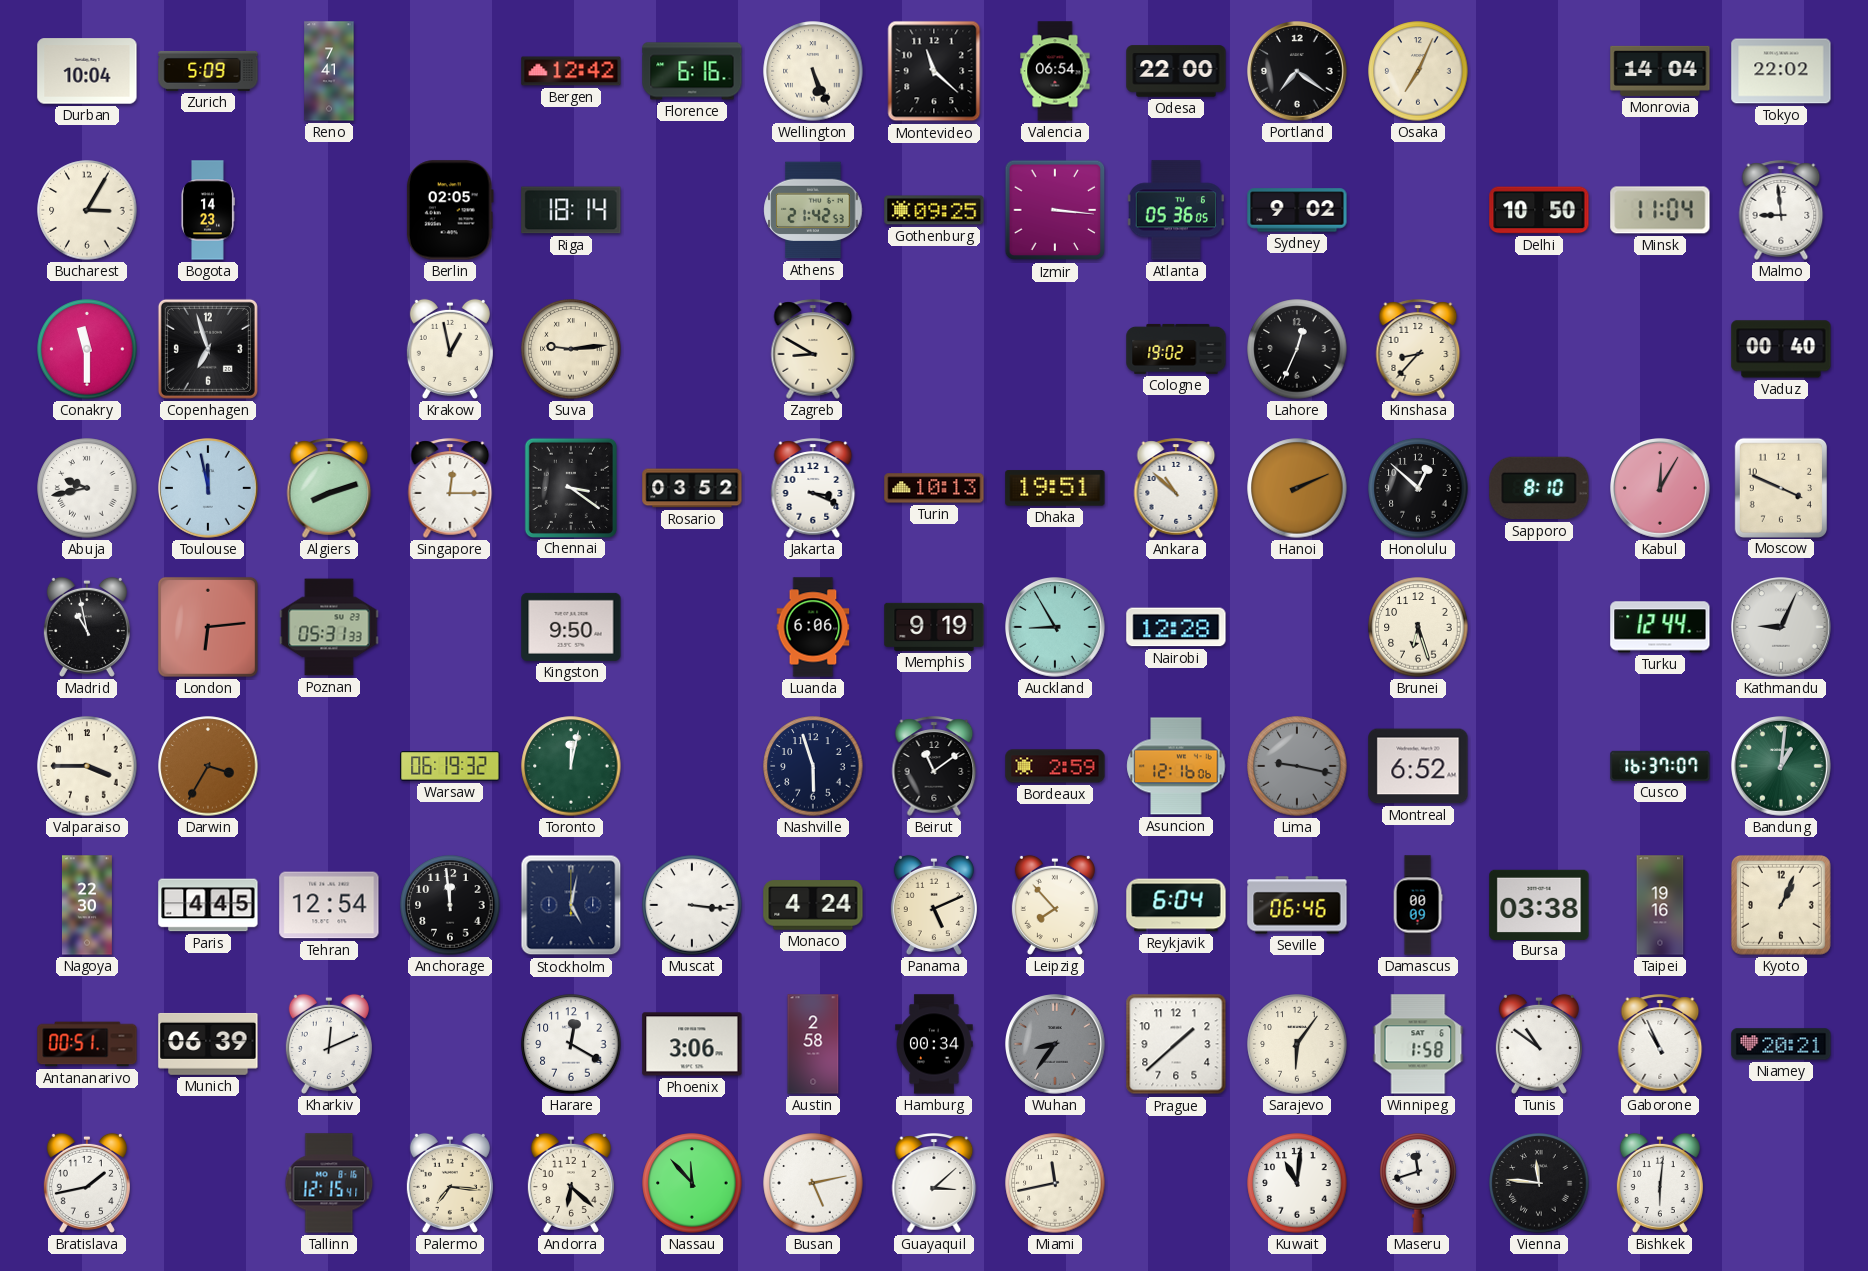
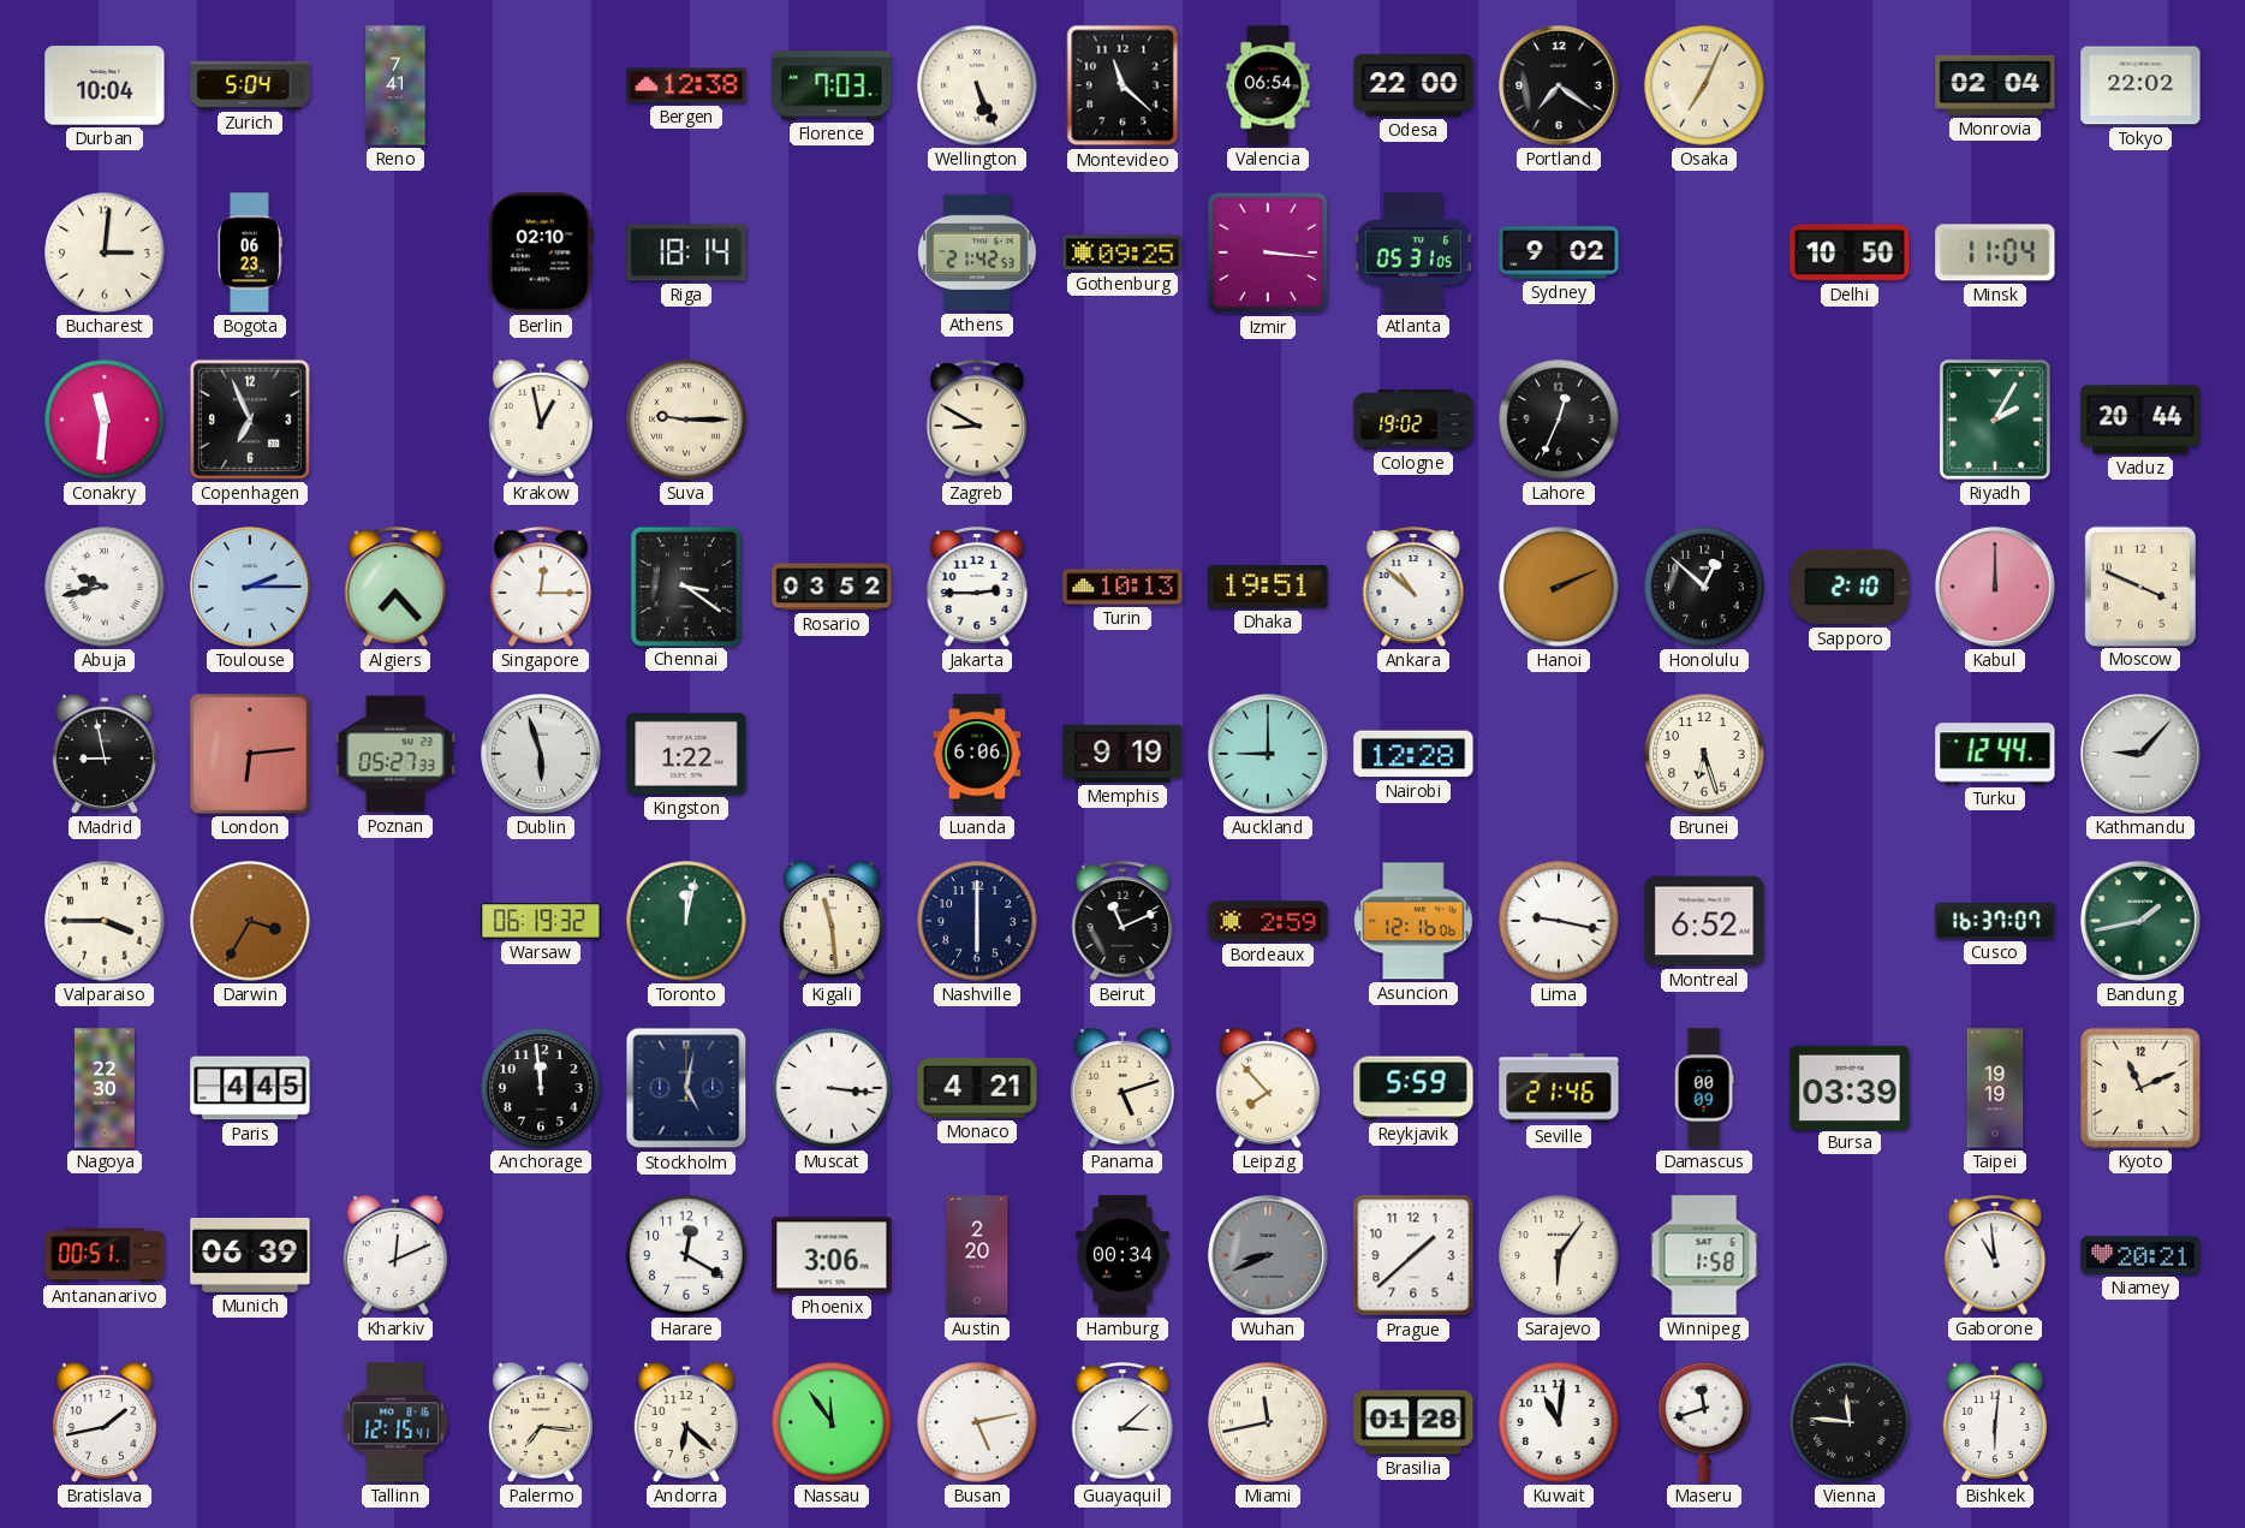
Zurich: 5:09 -> 5:04
Bergen: 12:42 -> 12:38
Florence: 6:16 -> 7:03
Monrovia: 14:04 -> 02:04
Bucharest: 3:05 -> 3:01
Bogota: 14:23 -> 06:23
Berlin: 02:05 -> 02:10
Atlanta: 05:36 -> 05:31
Malmo: 8:59 -> none
Conakry: 11:30 -> 11:31
Copenhagen: 6:57 -> 6:56
Suva: 9:14 -> 9:15
Kinshasa: 8:37 -> none
Riyadh: none -> 2:05
Vaduz: 00:40 -> 20:44
Toulouse: 11:58 -> 2:15
Algiers: 8:12 -> 7:23
Jakarta: 3:19 -> 2:45
Sapporo: 8:10 -> 2:10
Kabul: 12:05 -> 12:00
Madrid: 10:58 -> 8:58
Poznan: 05:31 -> 05:27
Dublin: none -> 5:57
Kingston: 9:50 -> 1:22
Auckland: 8:55 -> 9:00
Kathmandu: 9:04 -> 9:07
Kigali: none -> 11:29
Nashville: 5:57 -> 6:00
Beirut: 11:09 -> 11:11
Lima dial: grey -> white
Bandung: 1:01 -> 1:43
Tehran: 12:54 -> none
Monaco: 4:24 -> 4:21
Panama: 5:11 -> 5:12
Reykjavik: 6:04 -> 5:59
Seville: 06:46 -> 21:46
Bursa: 03:38 -> 03:39
Taipei: 19:16 -> 19:19
Kyoto: 1:04 -> 11:11
Austin: 2:58 -> 2:20
Wuhan: 8:36 -> 8:41
Tunis: 10:51 -> none
Gaborone: 10:56 -> 10:59
Nassau: 11:53 -> 11:54
Brasilia: none -> 01:28
